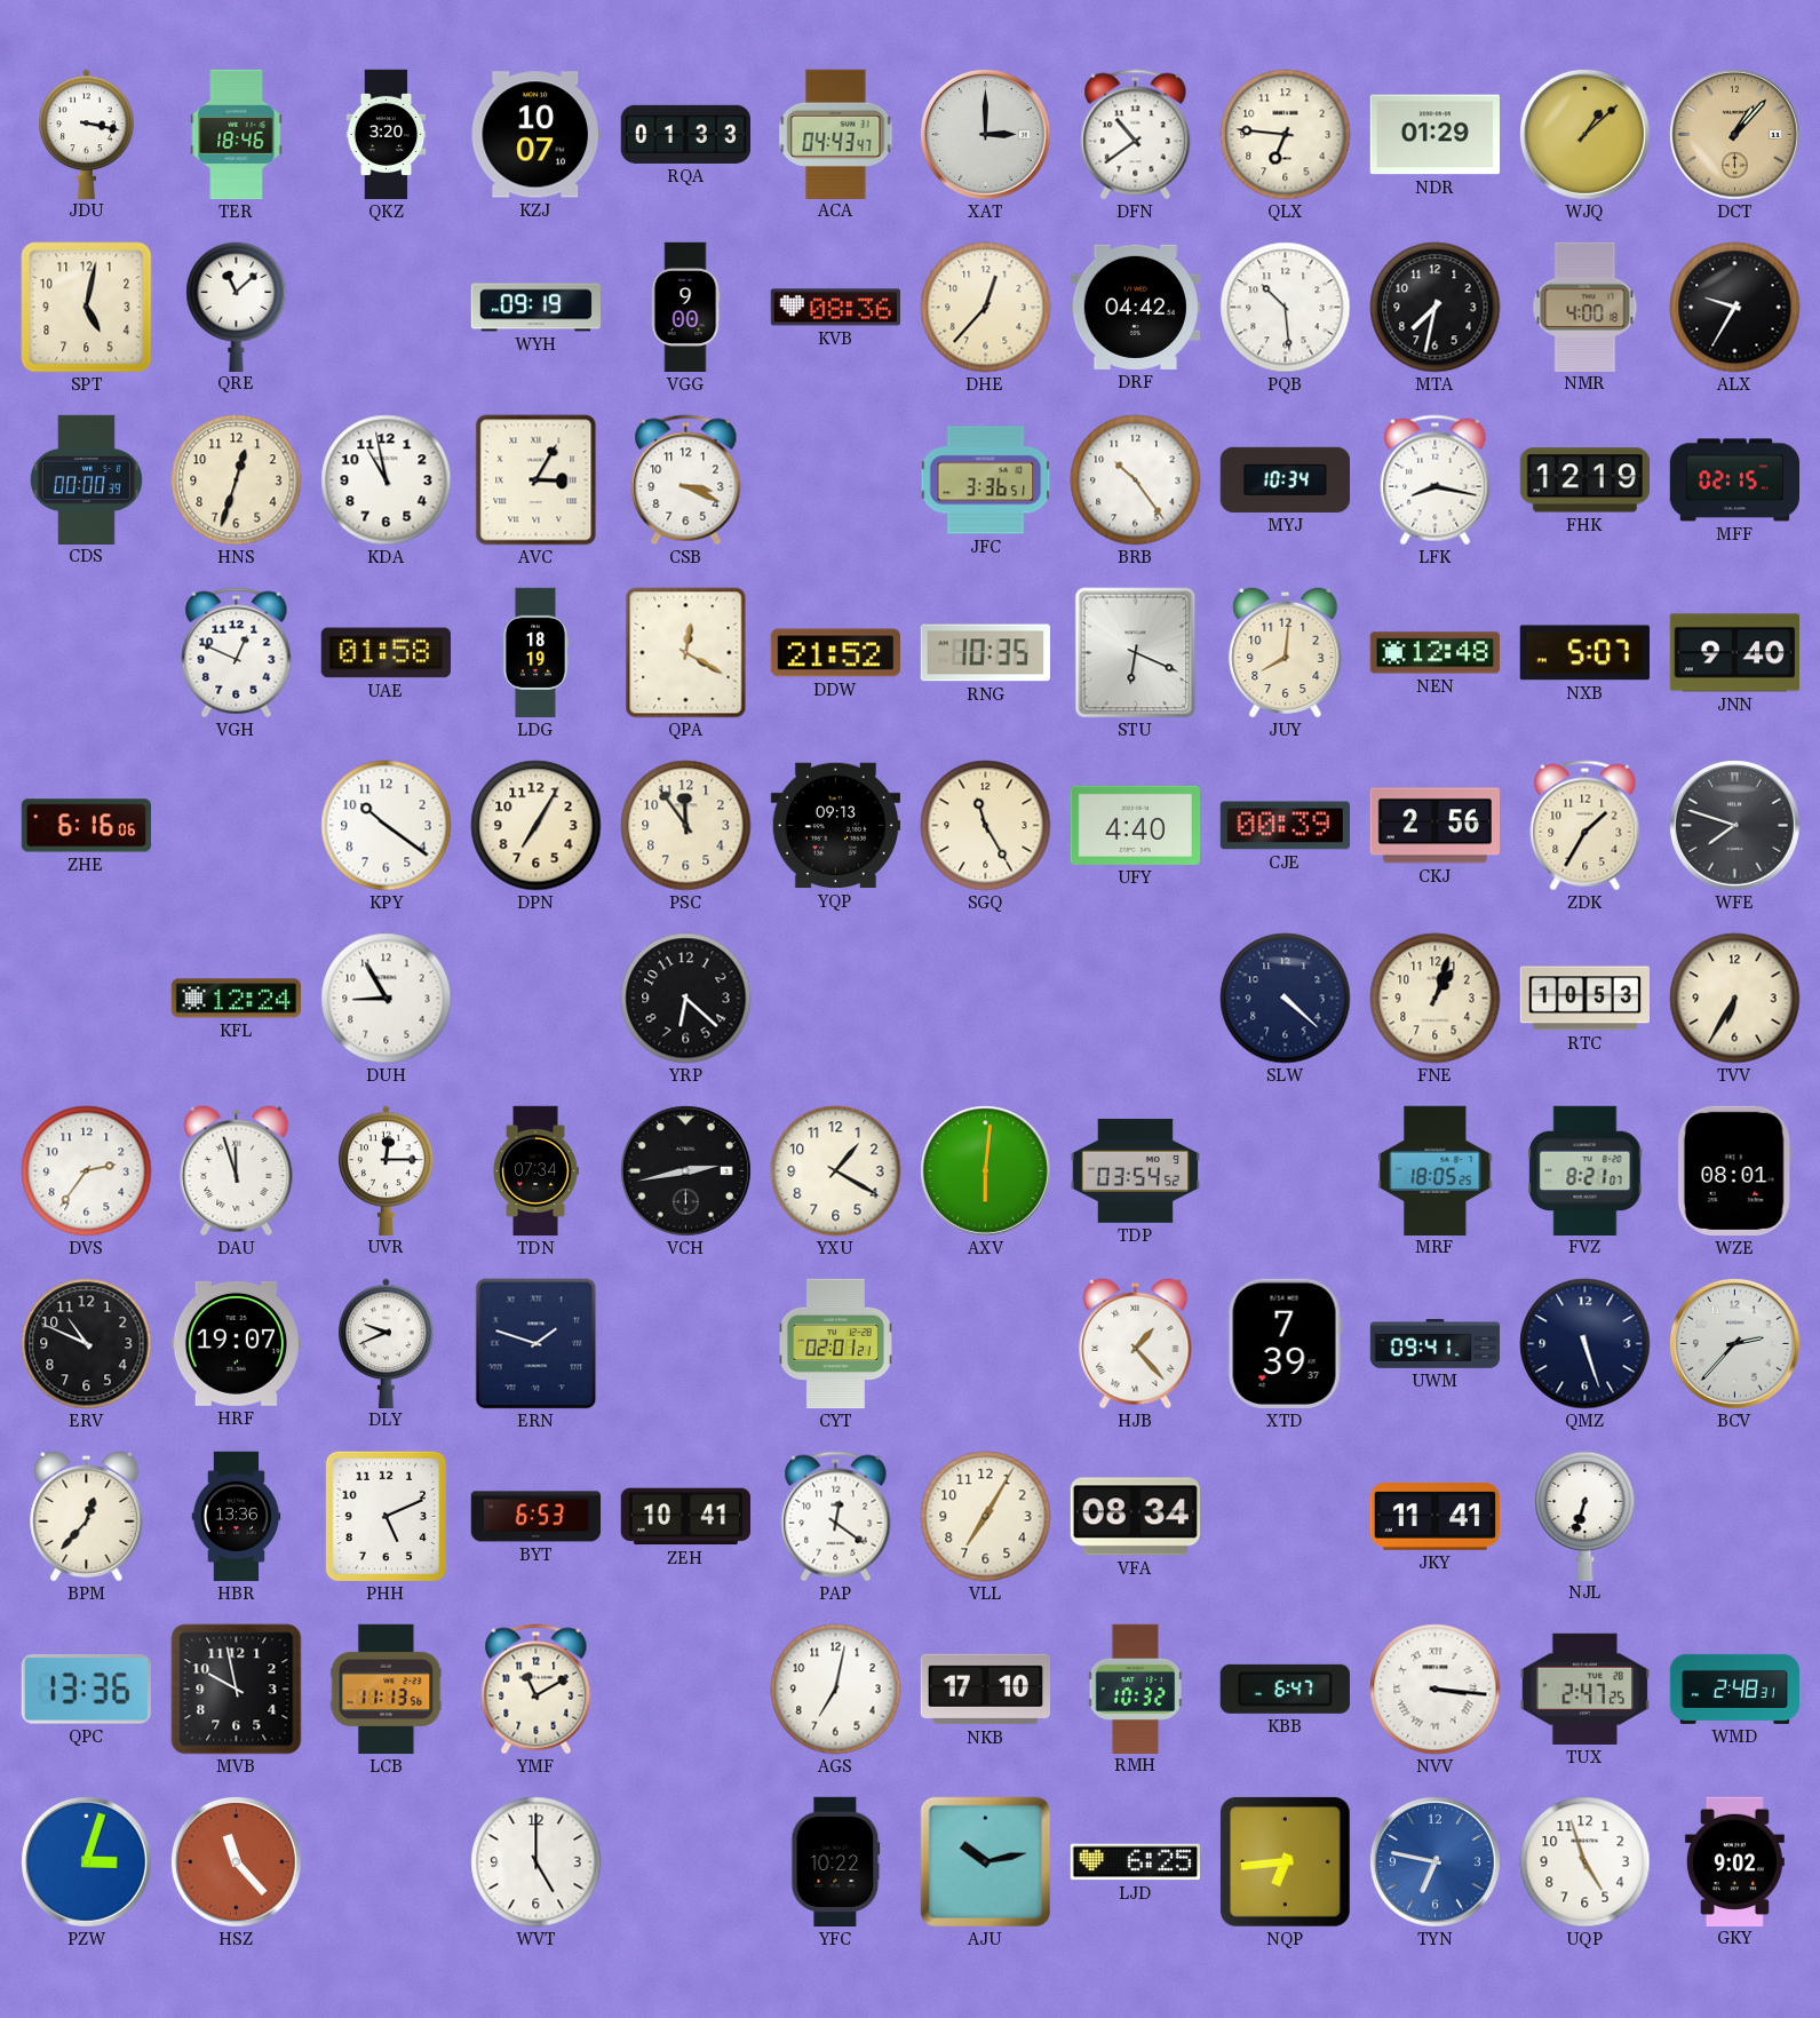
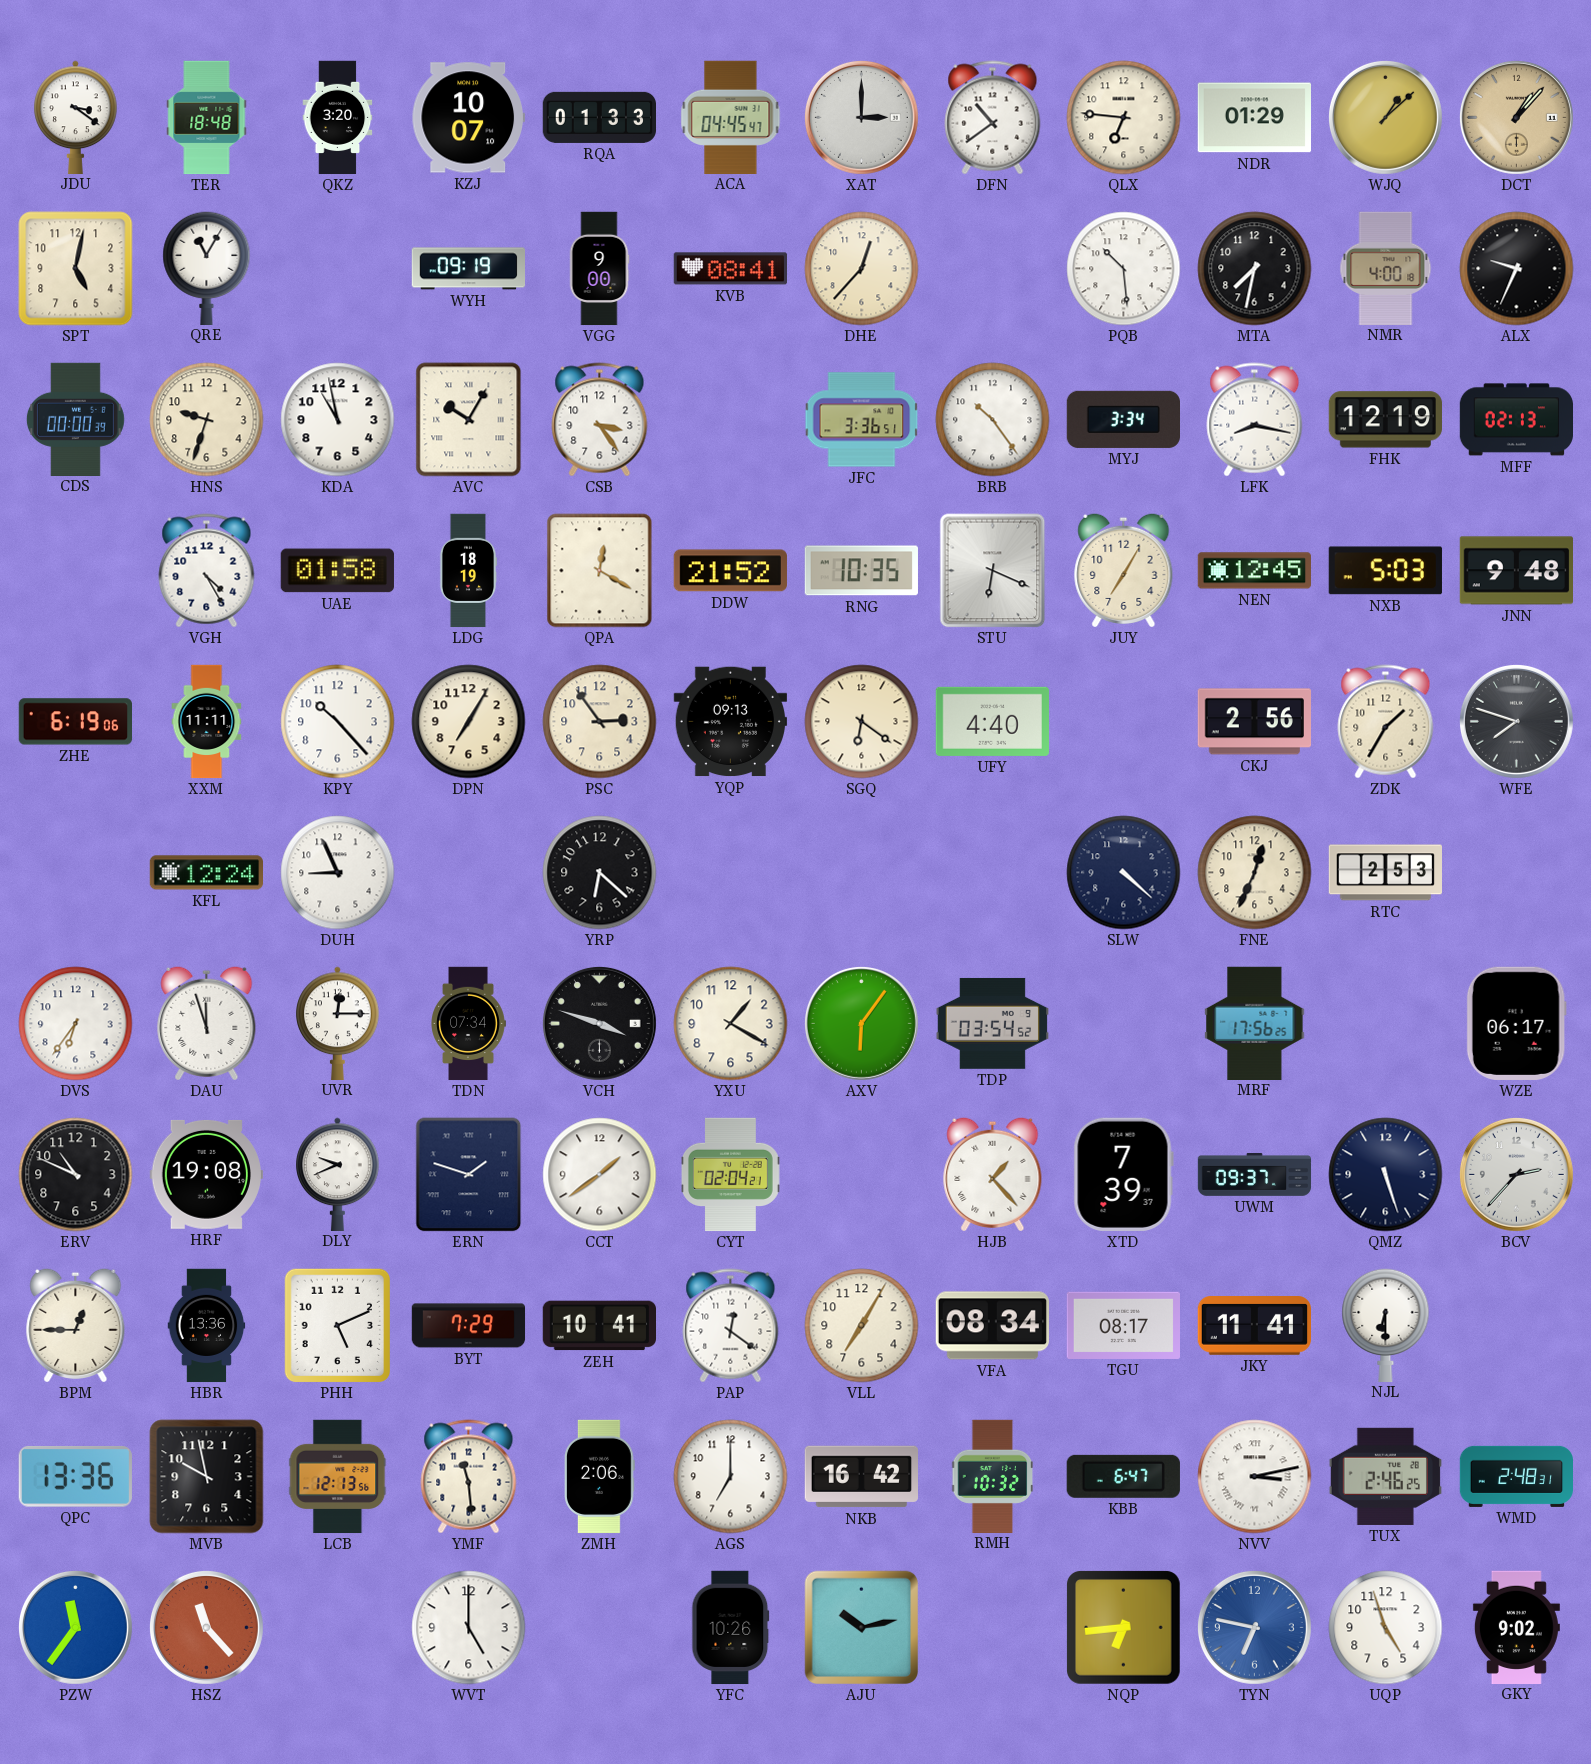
JDU: 3:17 -> 3:21
TER: 18:46 -> 18:48
ACA: 04:43 -> 04:45
QRE: 11:08 -> 11:05
KVB: 08:36 -> 08:41
DRF: 04:42 -> none
ALX: 9:35 -> 9:34
HNS: 12:33 -> 9:33
AVC: 3:05 -> 10:05
CSB: 3:19 -> 3:24
MYJ: 10:34 -> 3:34
MFF: 02:15 -> 02:13
VGH: 12:49 -> 4:25
JUY: 8:01 -> 7:05
NEN: 12:48 -> 12:45
NXB: 5:07 -> 5:03
JNN: 9:40 -> 9:48
ZHE: 6:16 -> 6:19
XXM: none -> 11:11
KPY: 10:21 -> 10:23
PSC: 11:54 -> 2:54
SGQ: 11:25 -> 6:21
CJE: 00:39 -> none
DUH: 8:55 -> 8:56
FNE: 1:03 -> 12:34
RTC: 10:53 -> 2:53
TVV: 6:35 -> none
DVS: 2:36 -> 6:36
VCH: 2:43 -> 3:48
AXV: 6:01 -> 6:06
MRF: 18:05 -> 17:56
FVZ: 8:21 -> none
WZE: 08:01 -> 06:17
HRF: 19:07 -> 19:08
CCT: none -> 1:39
CYT: 02:01 -> 02:04
UWM: 09:41 -> 09:37
BPM: 12:37 -> 12:45
BYT: 6:53 -> 7:29
TGU: none -> 08:17
NJL: 6:33 -> 6:30
LCB: 11:13 -> 12:13
YMF: 11:10 -> 11:29
ZMH: none -> 2:06
AGS: 7:02 -> 7:00
NKB: 17:10 -> 16:42
NVV: 3:16 -> 3:13
TUX: 2:47 -> 2:46
PZW: 3:03 -> 11:36
YFC: 10:22 -> 10:26
LJD: 6:25 -> none
